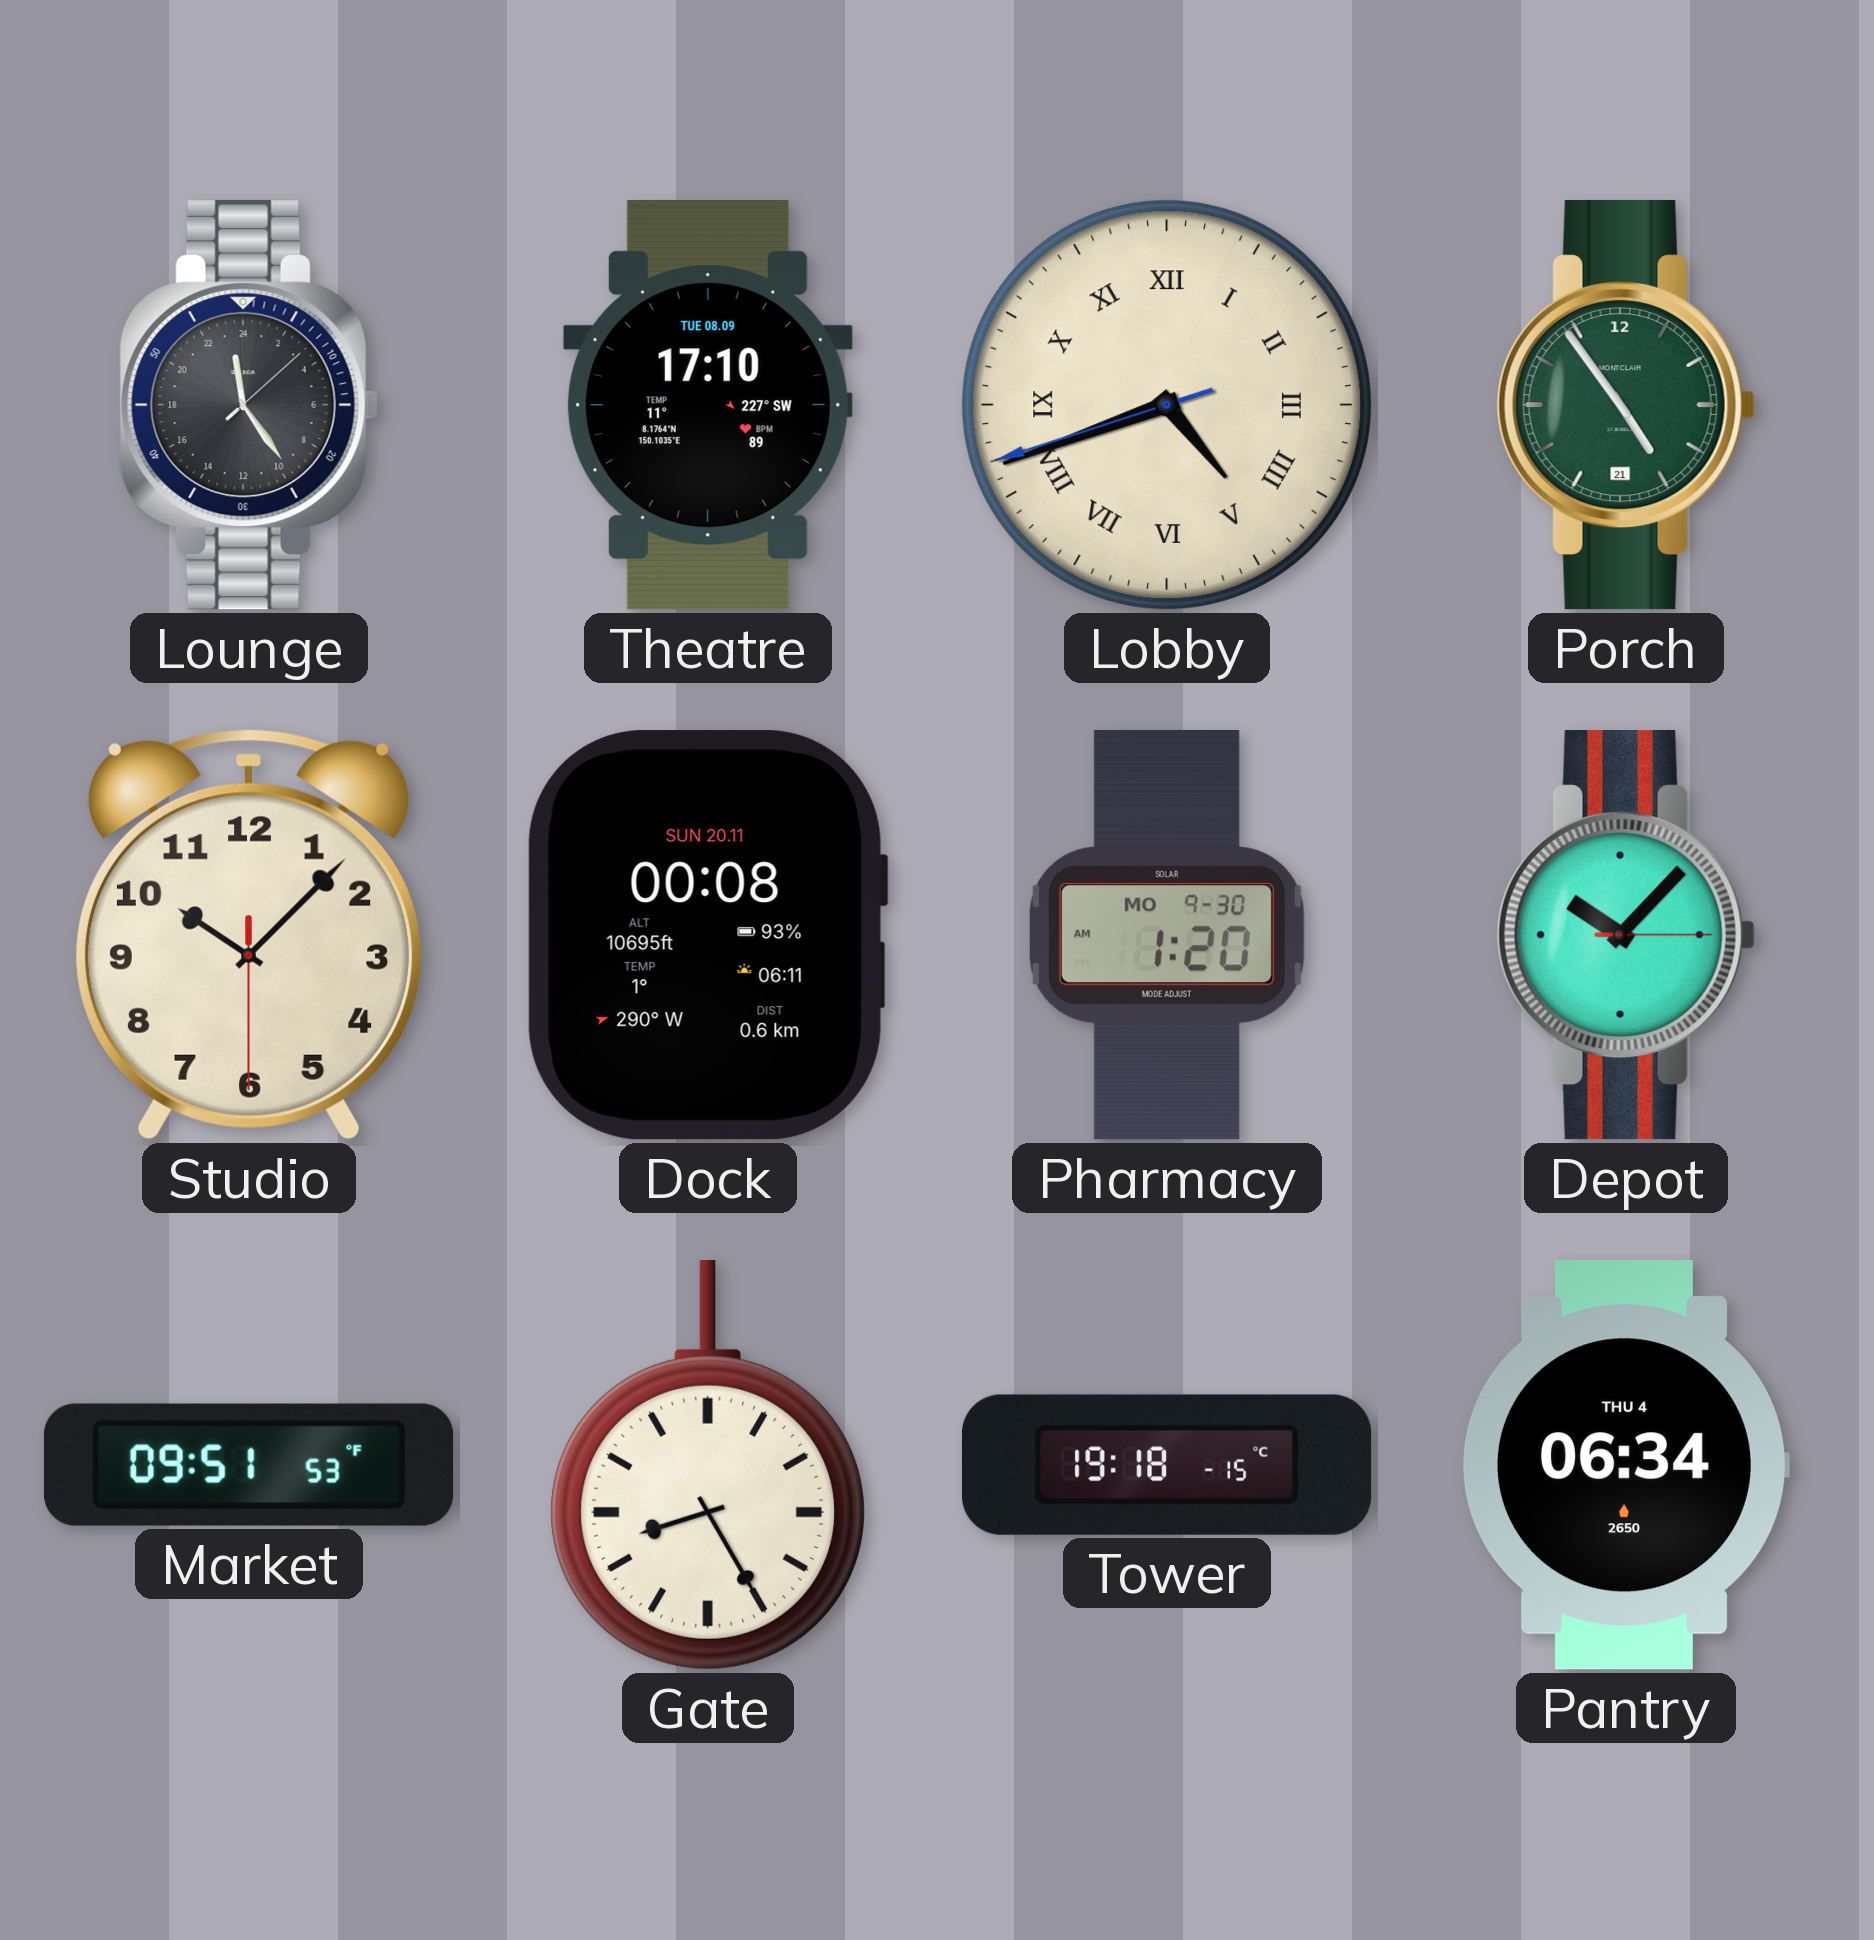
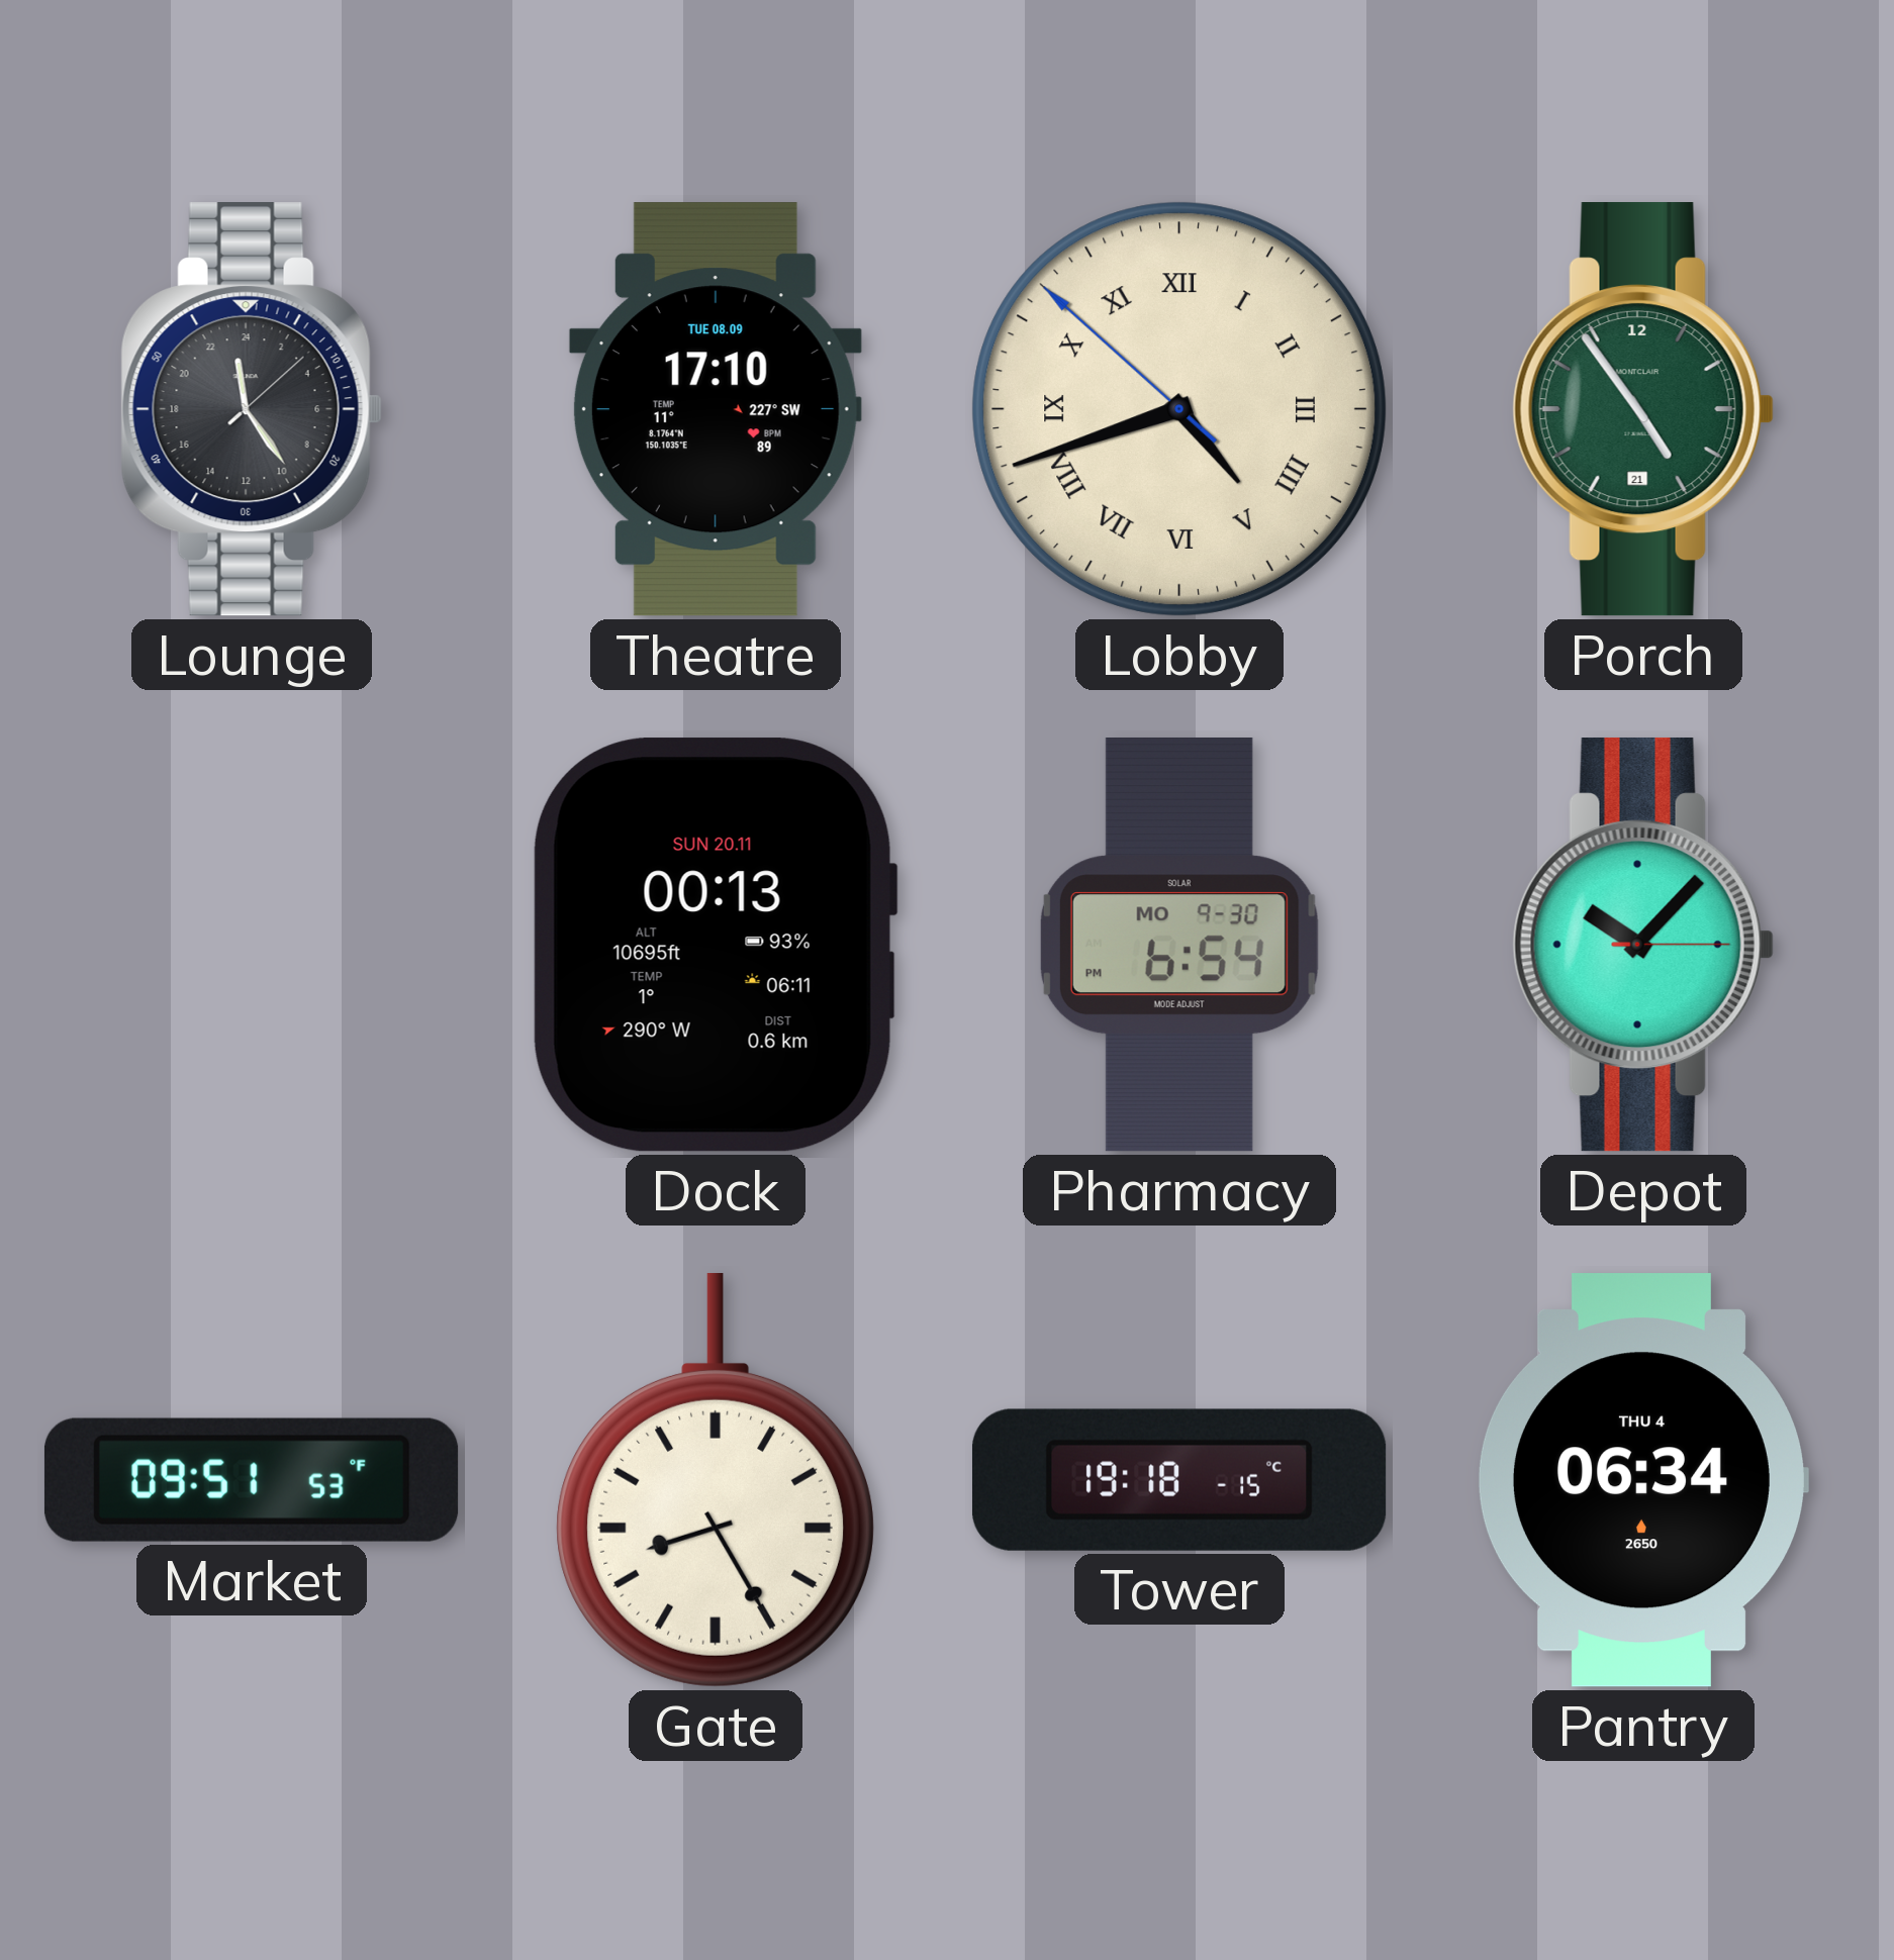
Lobby: 4:41:42 -> 4:41:52
Studio: 10:07 -> none
Dock: 00:08 -> 00:13
Pharmacy: 1:20 -> 6:54
